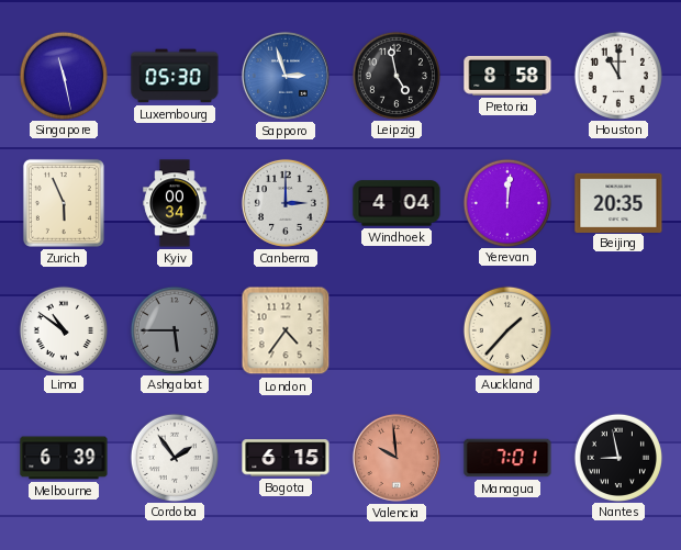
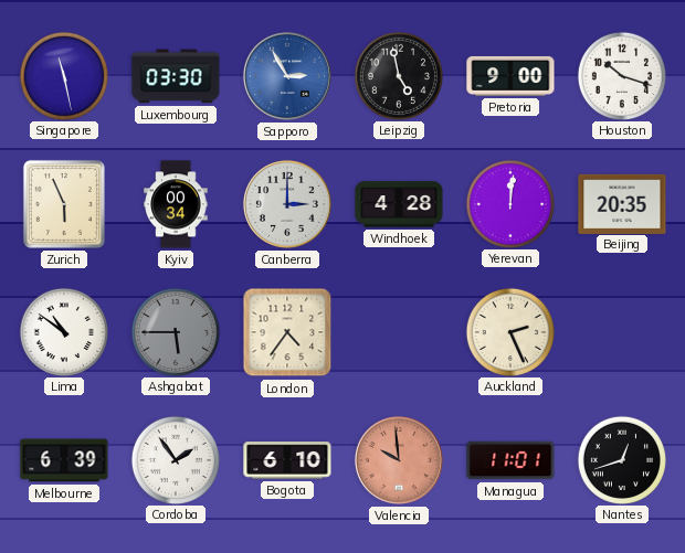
Luxembourg: 05:30 -> 03:30
Sapporo: 2:57 -> 2:55
Pretoria: 8:58 -> 9:00
Houston: 11:00 -> 10:18
Windhoek: 4:04 -> 4:28
Auckland: 1:37 -> 2:26
Bogota: 6:15 -> 6:10
Managua: 7:01 -> 11:01
Nantes: 8:58 -> 12:42
